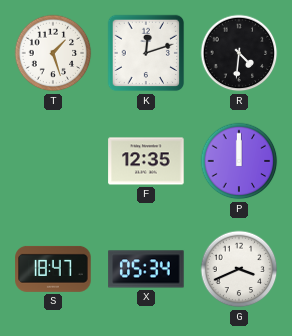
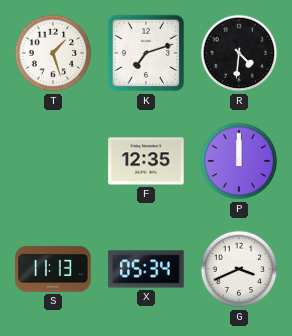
K: 12:12 -> 7:12
S: 18:47 -> 11:13
